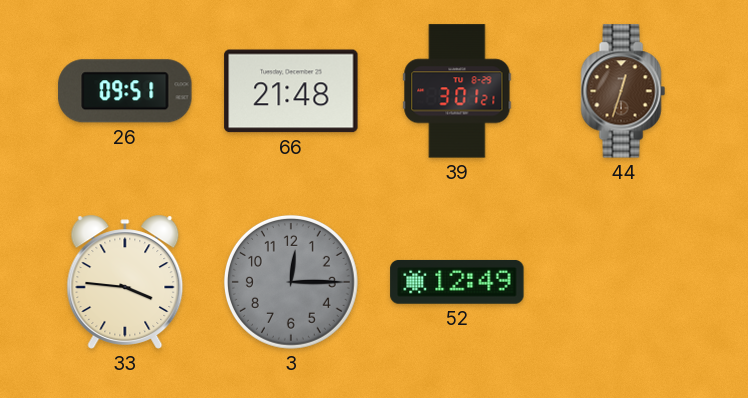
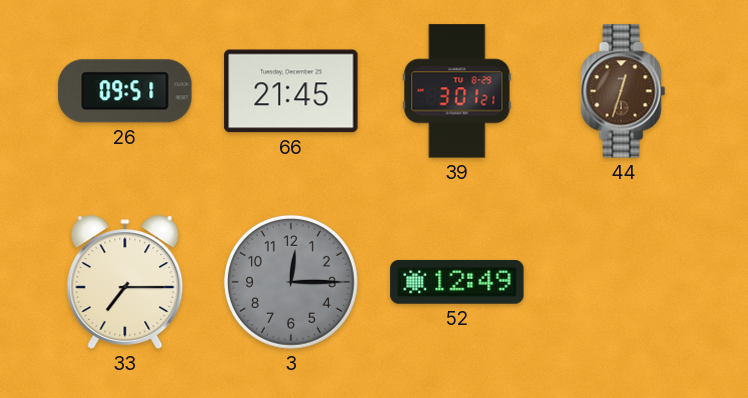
66: 21:48 -> 21:45
33: 3:46 -> 7:15
